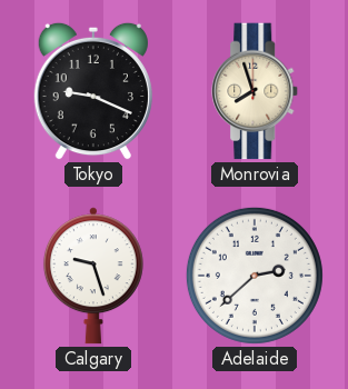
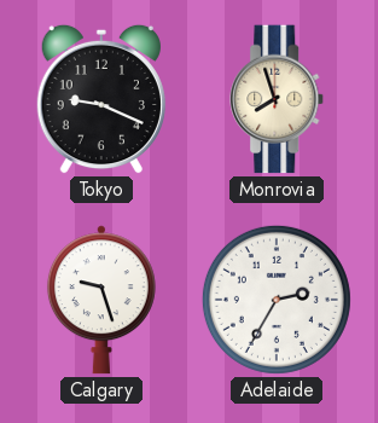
Adelaide: 2:38 -> 2:35
